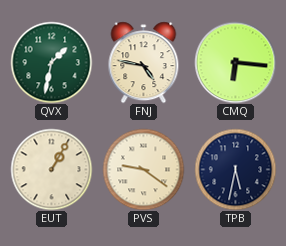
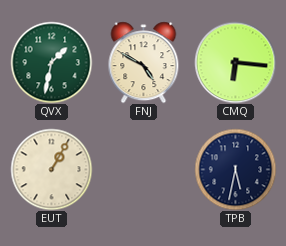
FNJ: 4:47 -> 4:50
PVS: 9:21 -> none
